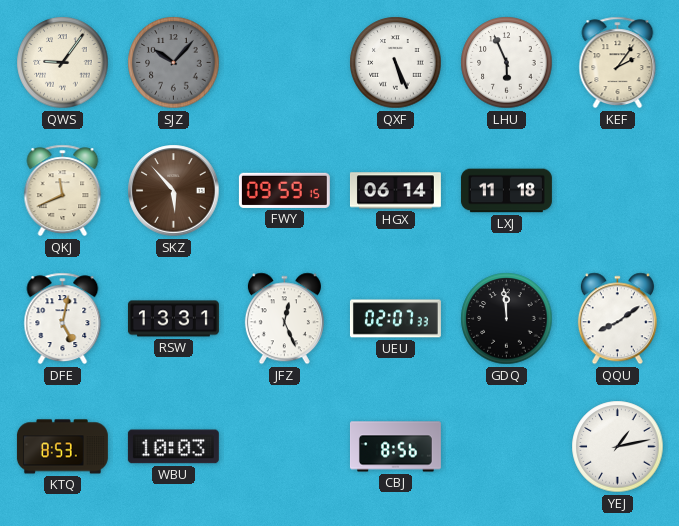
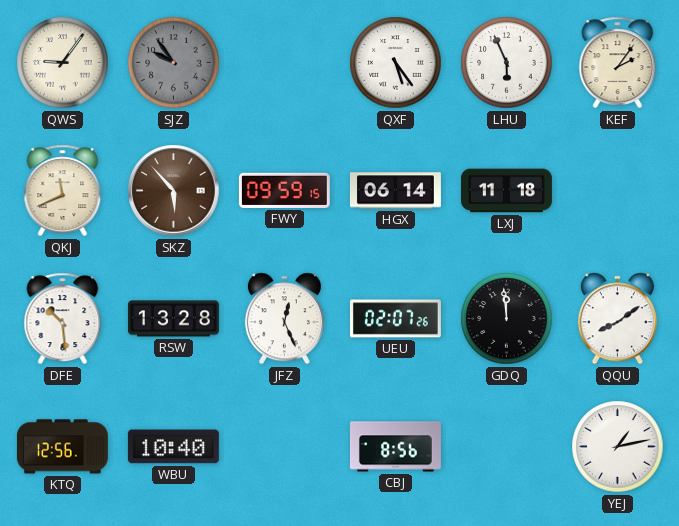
SJZ: 10:07 -> 9:54
QXF: 5:26 -> 5:24
DFE: 5:02 -> 10:29
RSW: 13:31 -> 13:28
UEU: 02:07:33 -> 02:07:26
KTQ: 8:53 -> 12:56
WBU: 10:03 -> 10:40
